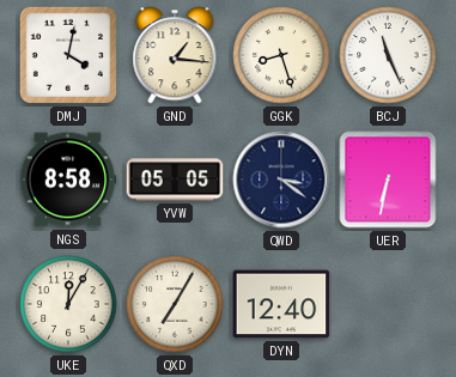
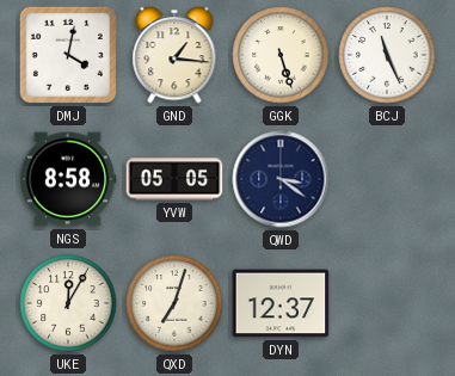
GGK: 8:27 -> 5:27
UER: 6:32 -> none
QXD: 7:05 -> 7:03
DYN: 12:40 -> 12:37
